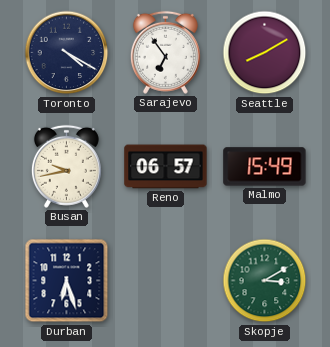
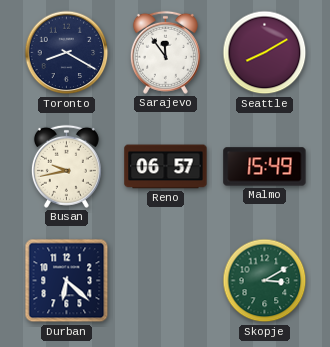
Toronto: 4:20 -> 8:20
Sarajevo: 6:54 -> 11:54
Durban: 6:27 -> 6:22
